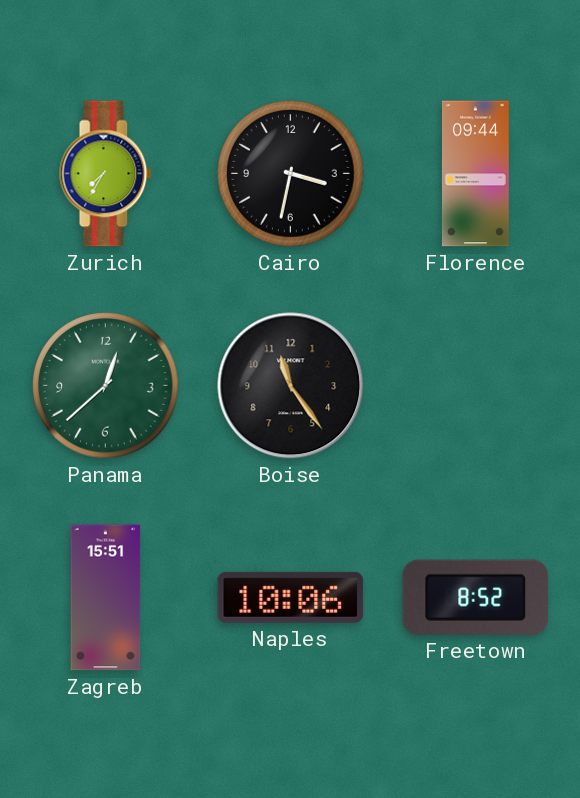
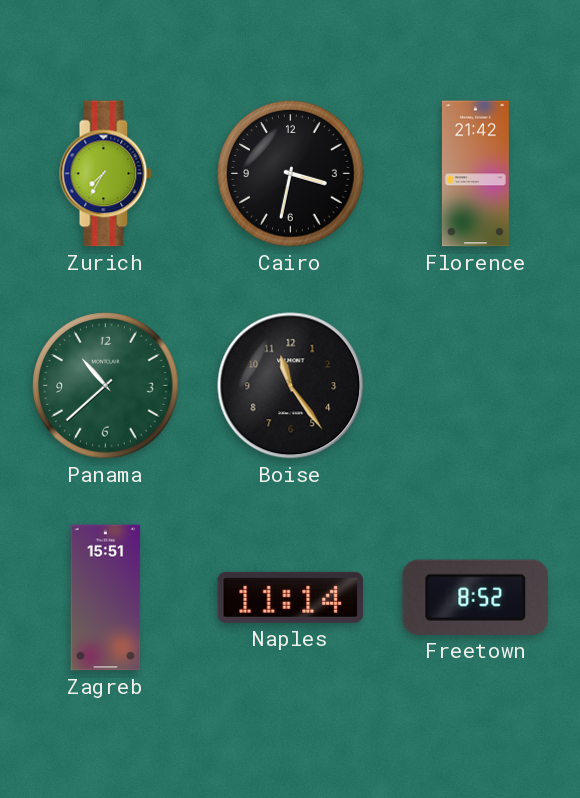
Florence: 09:44 -> 21:42
Panama: 12:38 -> 10:38
Naples: 10:06 -> 11:14
